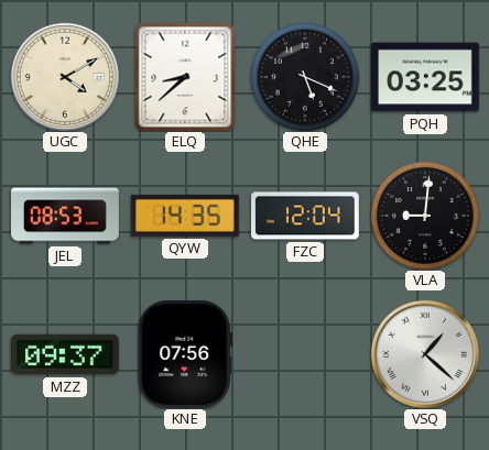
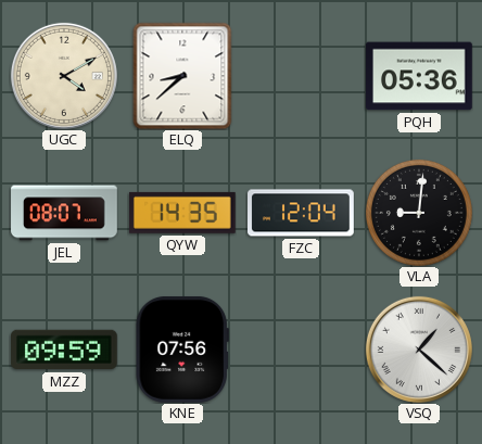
QHE: 5:19 -> none
PQH: 03:25 -> 05:36
JEL: 08:53 -> 08:07
MZZ: 09:37 -> 09:59
